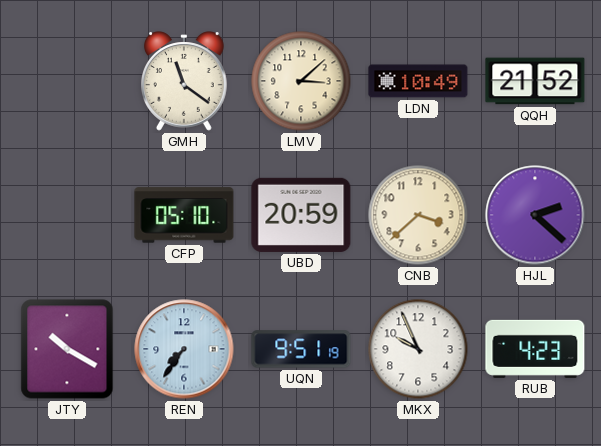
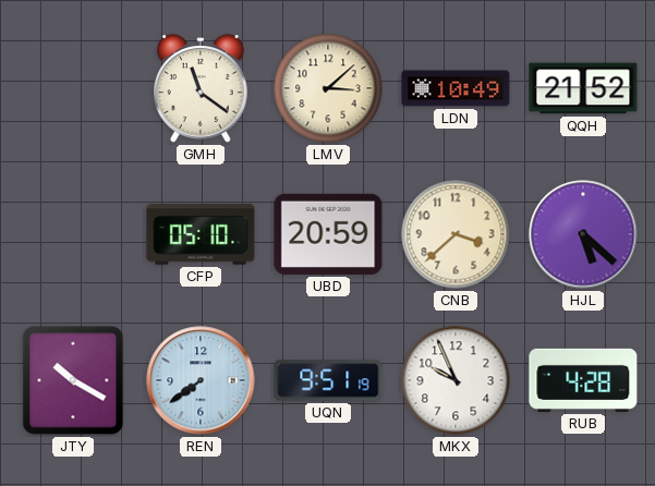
HJL: 2:22 -> 5:22
REN: 7:36 -> 7:39
RUB: 4:23 -> 4:28
